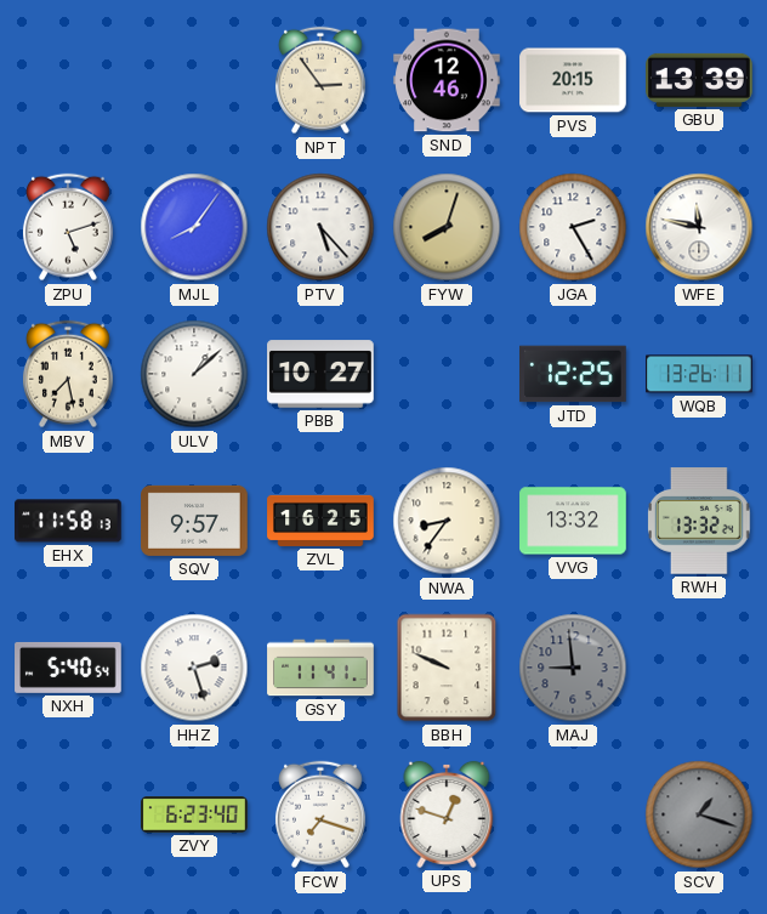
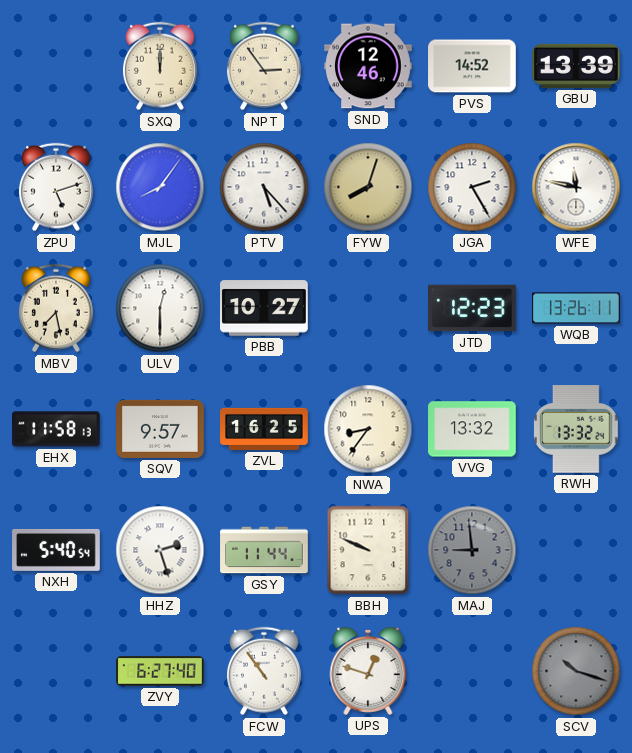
SXQ: none -> 12:00
PVS: 20:15 -> 14:52
ULV: 1:08 -> 12:30
JTD: 12:25 -> 12:23
GSY: 11:41 -> 11:44
ZVY: 6:23 -> 6:27
FCW: 7:18 -> 10:54
SCV: 1:18 -> 10:18
